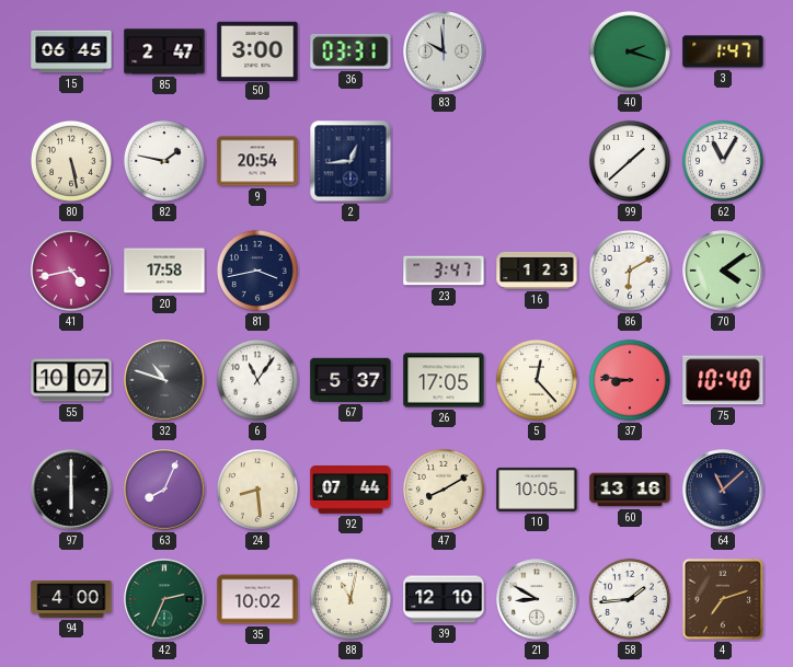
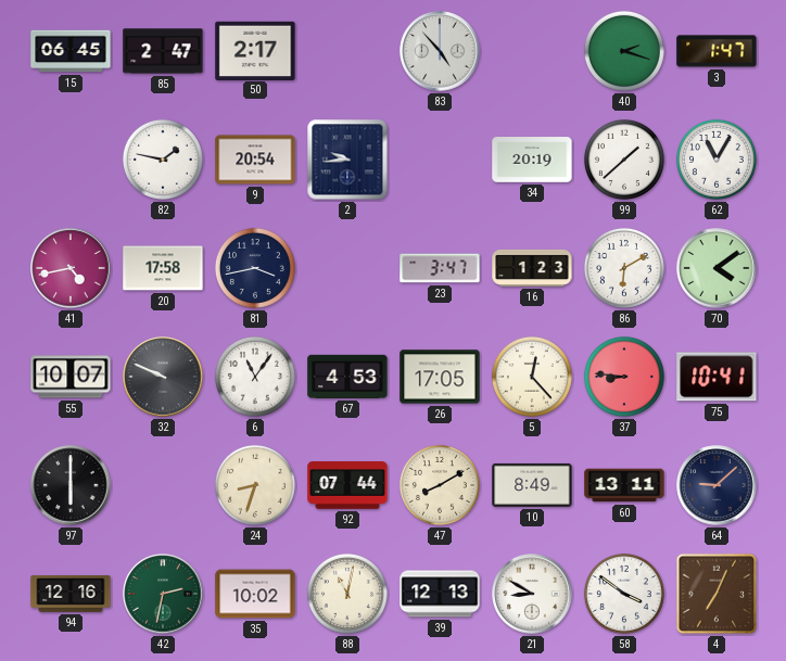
50: 3:00 -> 2:17
36: 03:31 -> none
83: 9:59 -> 4:53
80: 5:28 -> none
2: 12:44 -> 9:44
34: none -> 20:19
32: 10:48 -> 9:49
67: 5:37 -> 4:53
75: 10:40 -> 10:41
63: 8:04 -> none
24: 8:29 -> 8:33
10: 10:05 -> 8:49
60: 13:16 -> 13:11
64: 11:08 -> 9:08
94: 4:00 -> 12:16
42: 2:34 -> 2:32
39: 12:10 -> 12:13
58: 1:44 -> 3:51
4: 7:12 -> 7:04
